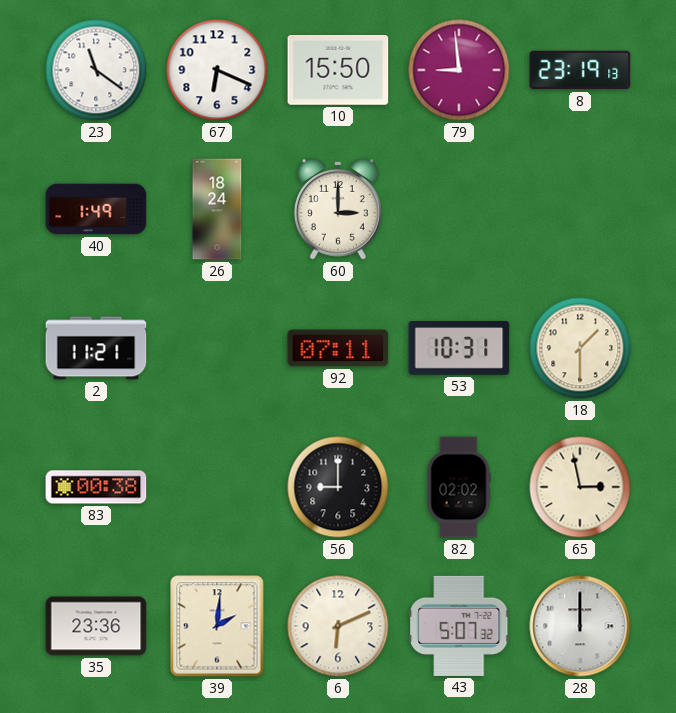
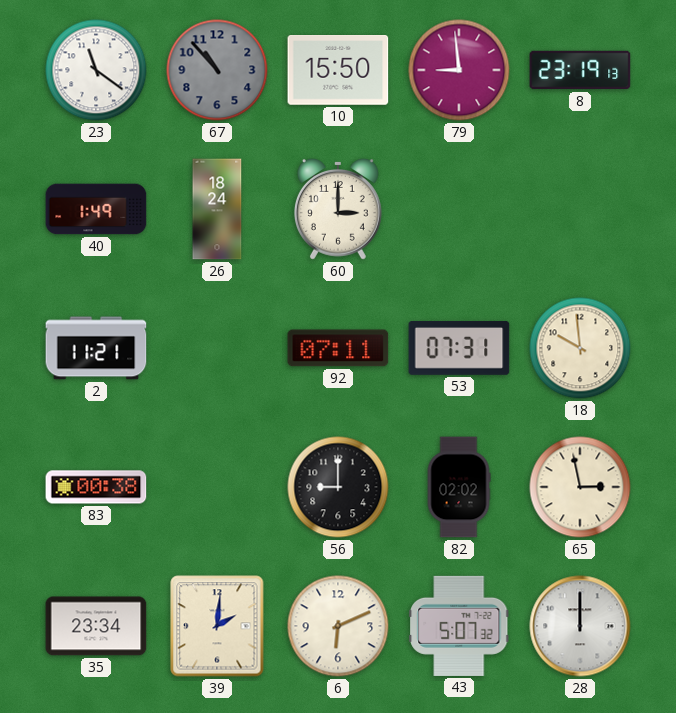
67: 6:19 -> 10:53
67 dial: white -> grey
53: 10:31 -> 07:31
18: 1:30 -> 9:59
35: 23:36 -> 23:34
